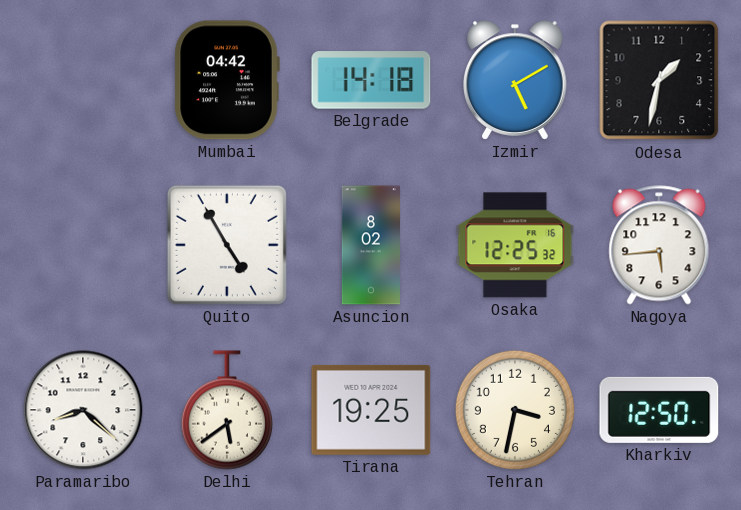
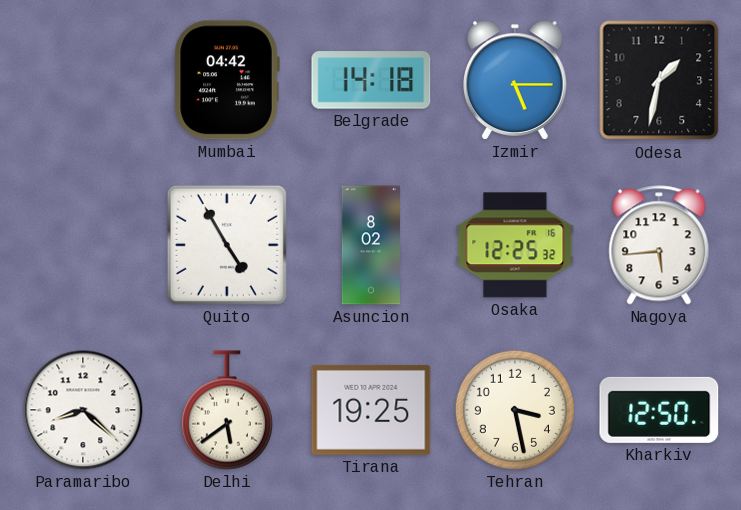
Izmir: 5:10 -> 5:15
Tehran: 3:32 -> 3:28
